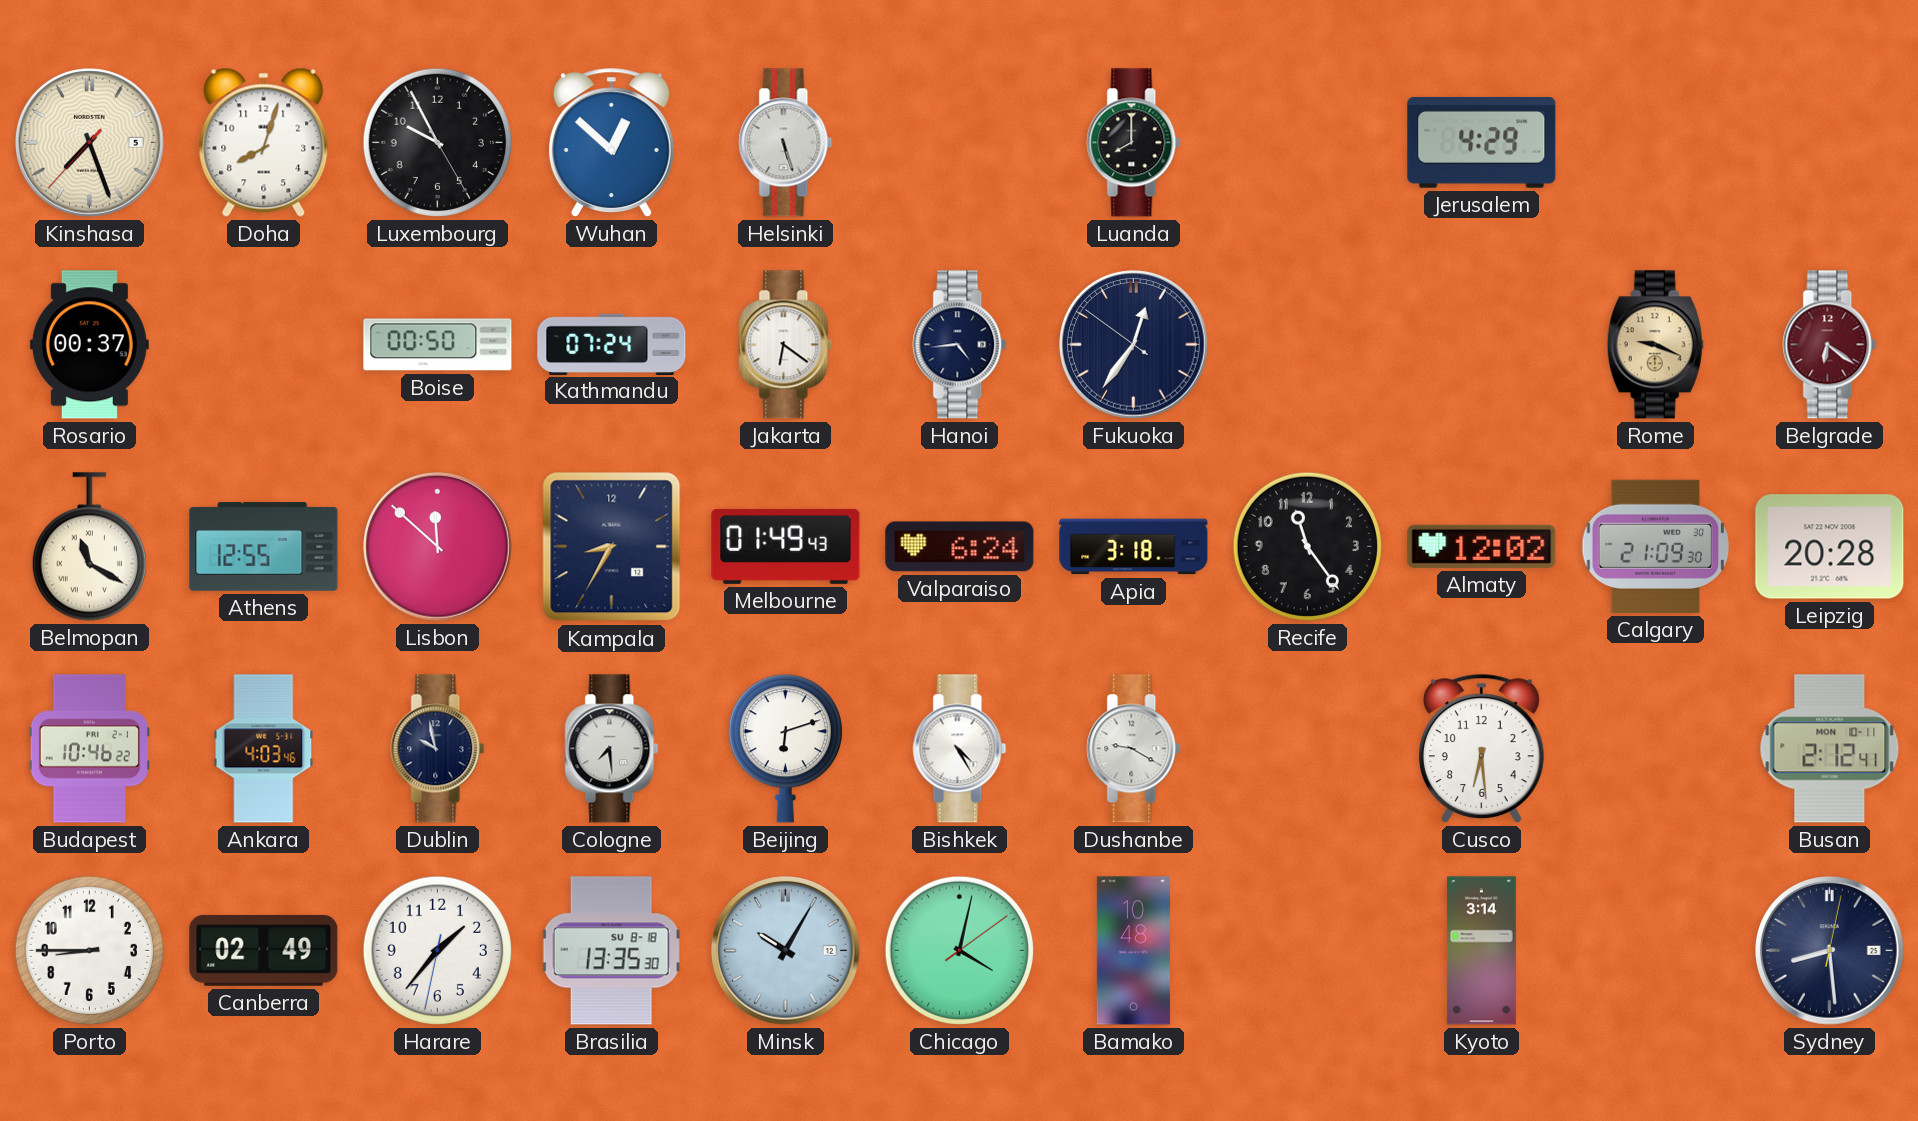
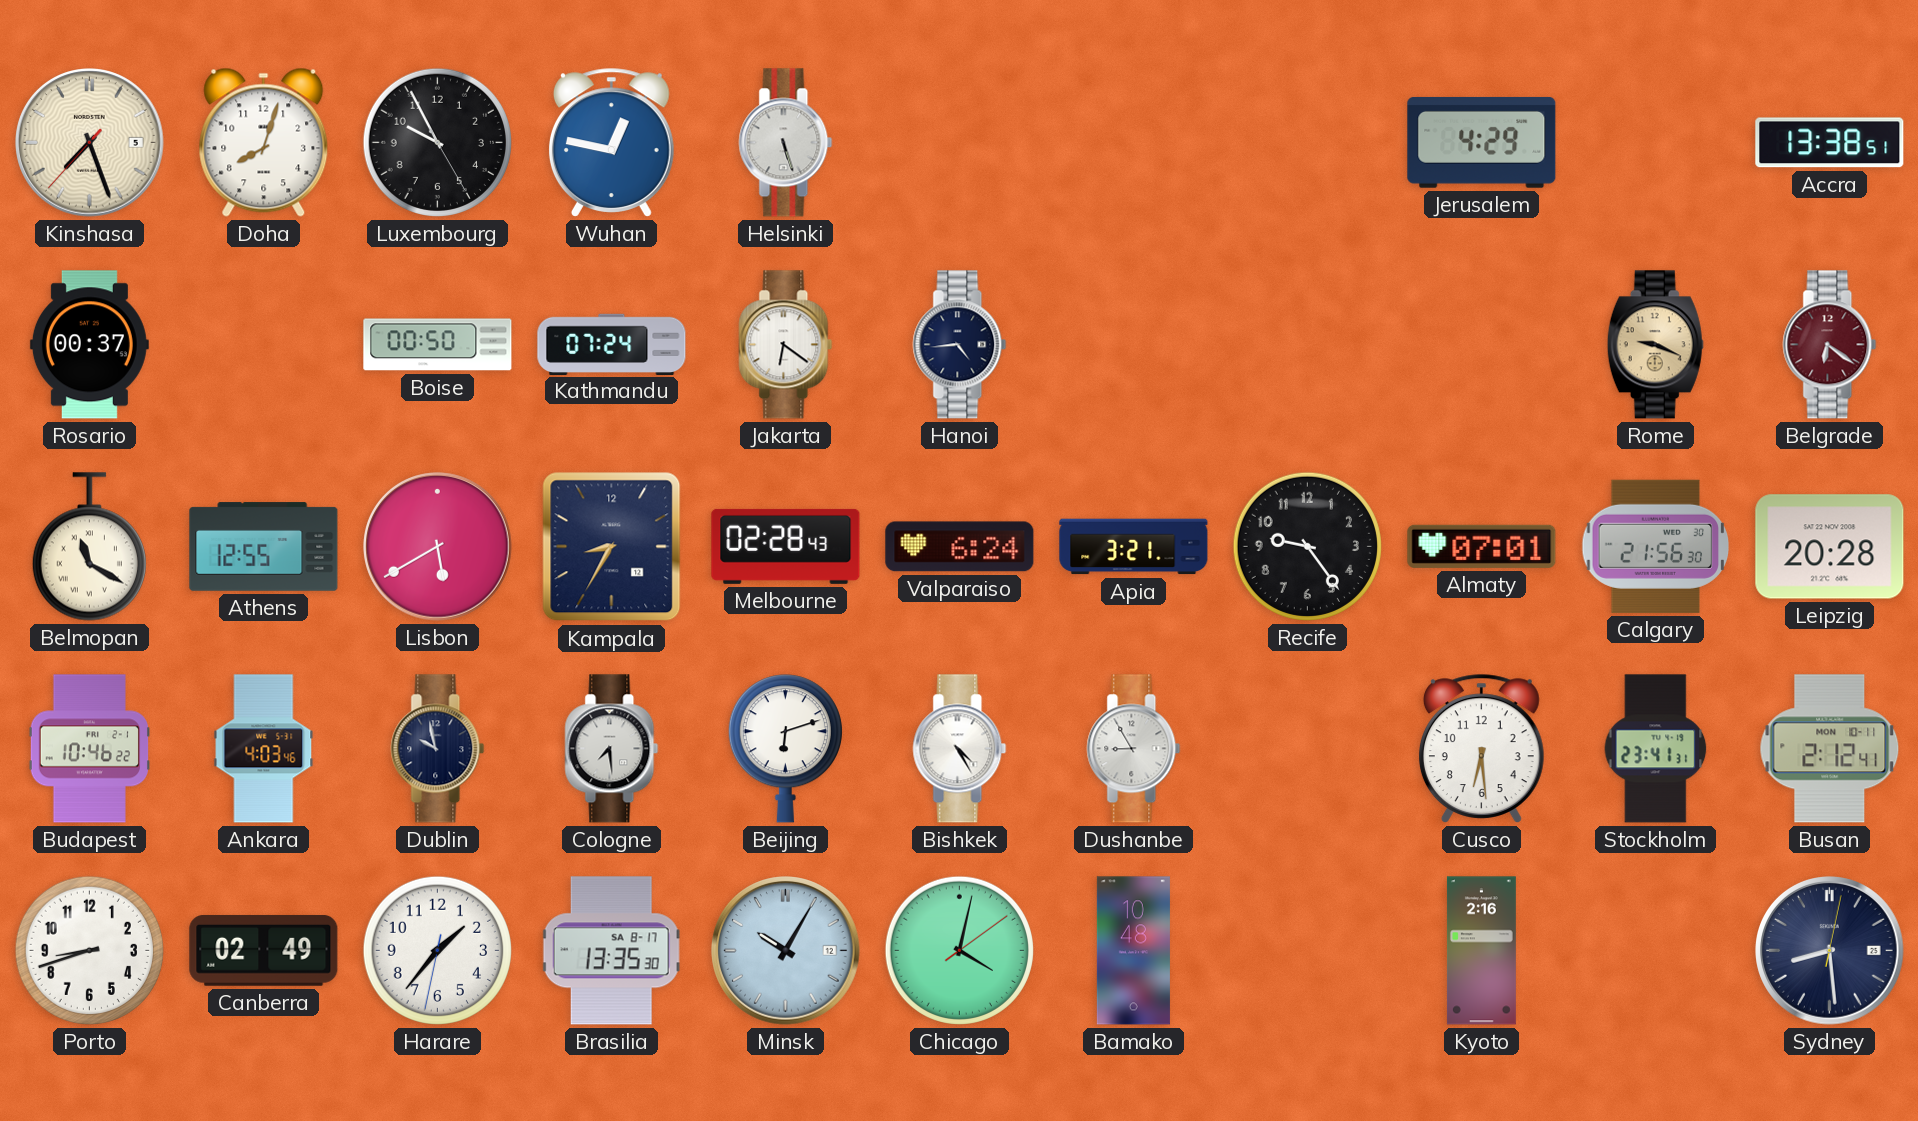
Wuhan: 12:52 -> 12:47
Luanda: 8:00 -> none
Accra: none -> 13:38
Fukuoka: 12:35 -> none
Lisbon: 11:52 -> 5:40
Melbourne: 01:49 -> 02:28
Apia: 3:18 -> 3:21
Recife: 11:24 -> 9:24
Almaty: 12:02 -> 07:01
Calgary: 21:09 -> 21:56
Dushanbe: 9:20 -> 8:55
Stockholm: none -> 23:41
Porto: 8:45 -> 8:42
Brasilia date: SU 8-18 -> SA 8-17
Kyoto: 3:14 -> 2:16
